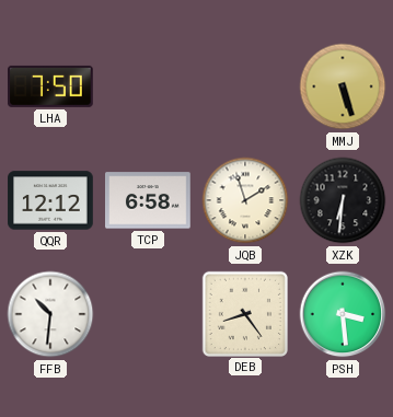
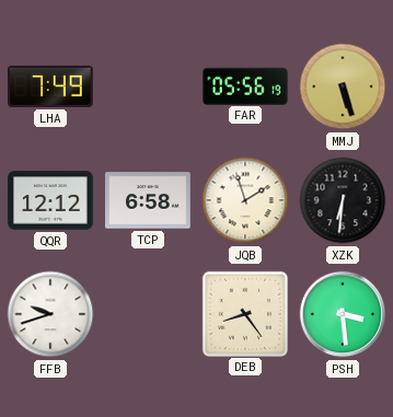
LHA: 7:50 -> 7:49
FAR: none -> 05:56
FFB: 10:31 -> 9:42
